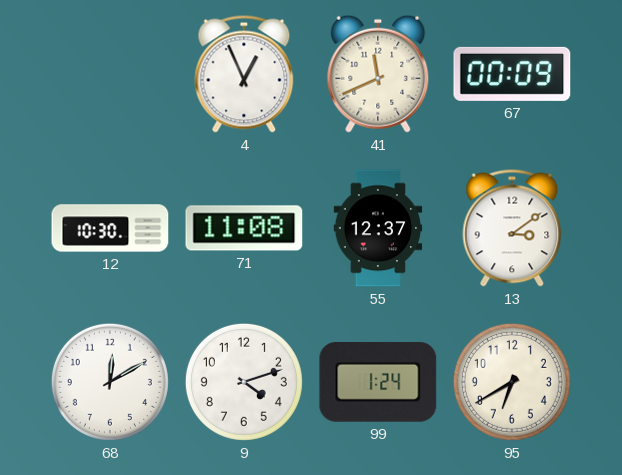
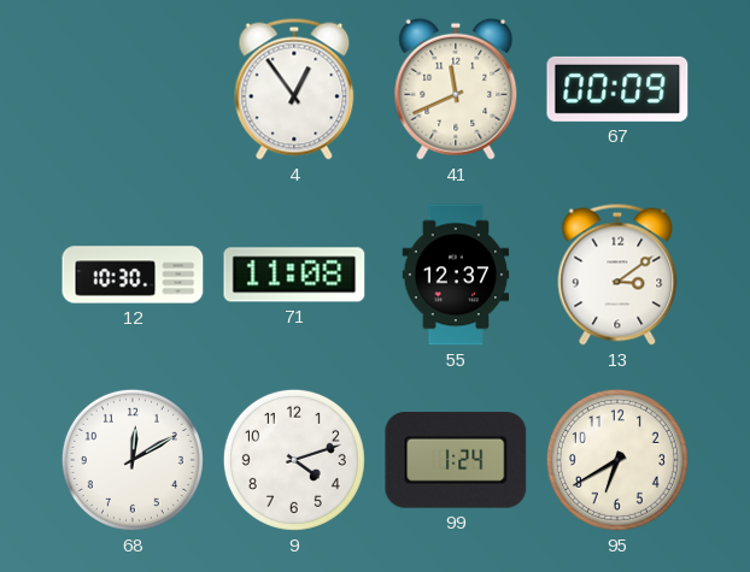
4: 12:56 -> 12:54
